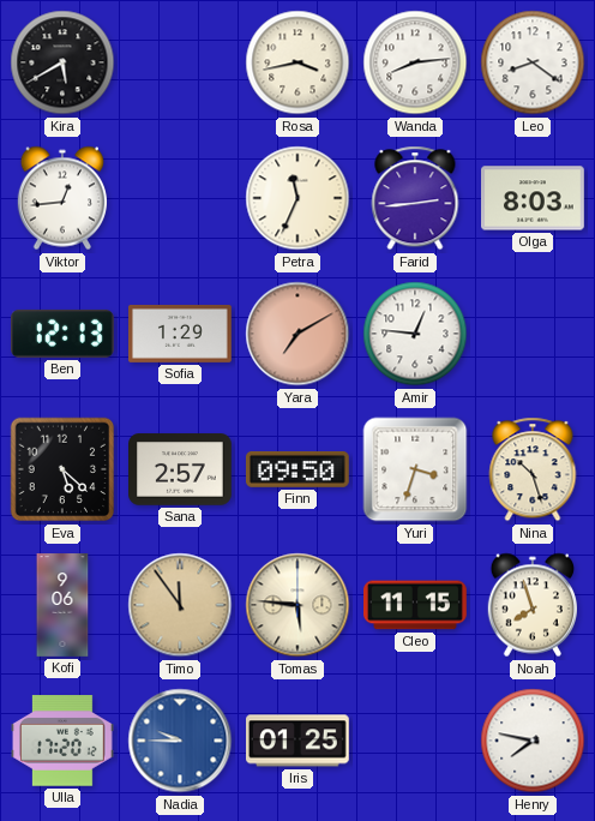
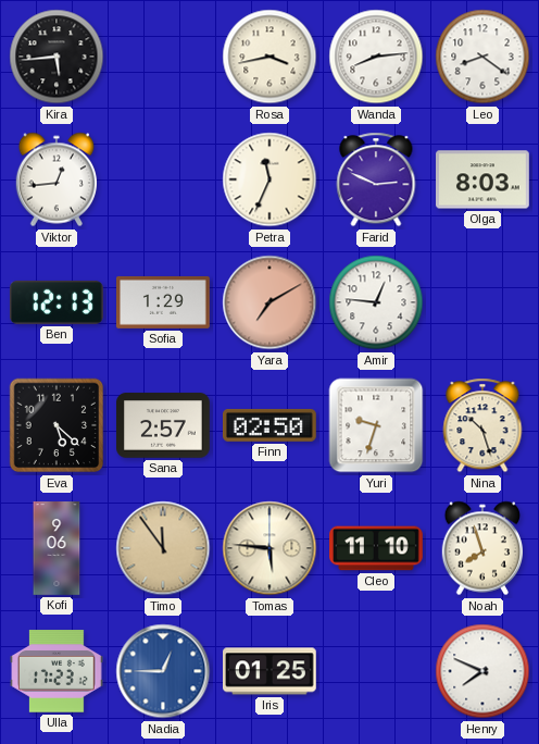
Kira: 5:40 -> 5:44
Farid: 2:44 -> 2:49
Finn: 09:50 -> 02:50
Yuri: 3:33 -> 9:33
Cleo: 11:15 -> 11:10
Ulla: 17:20 -> 17:23
Nadia: 9:45 -> 12:45
Henry: 7:47 -> 7:49
